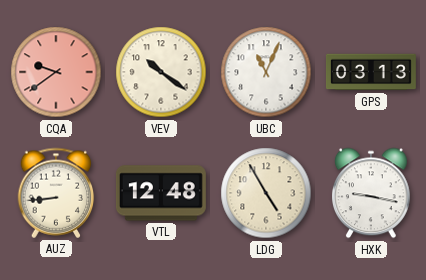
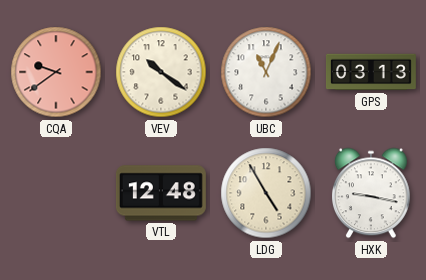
AUZ: 8:44 -> none
